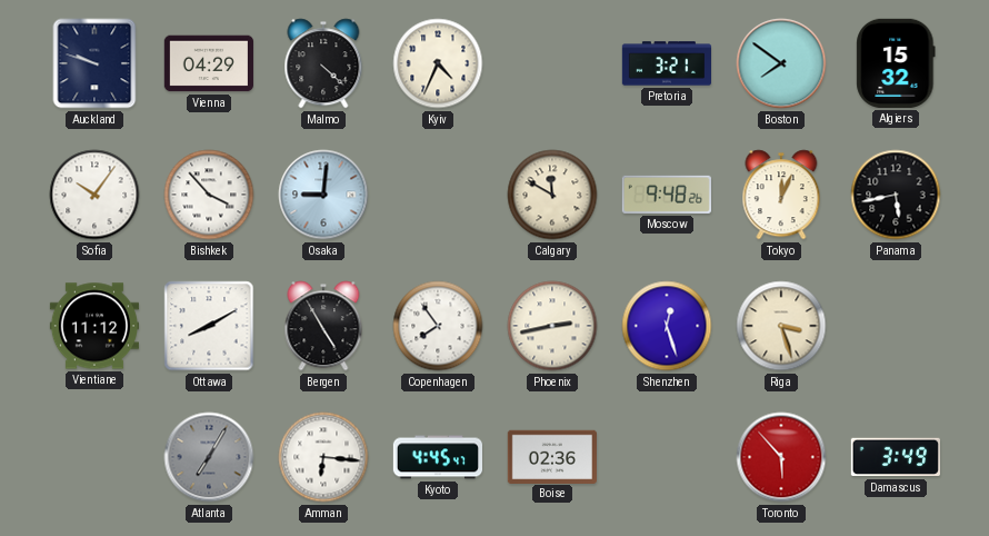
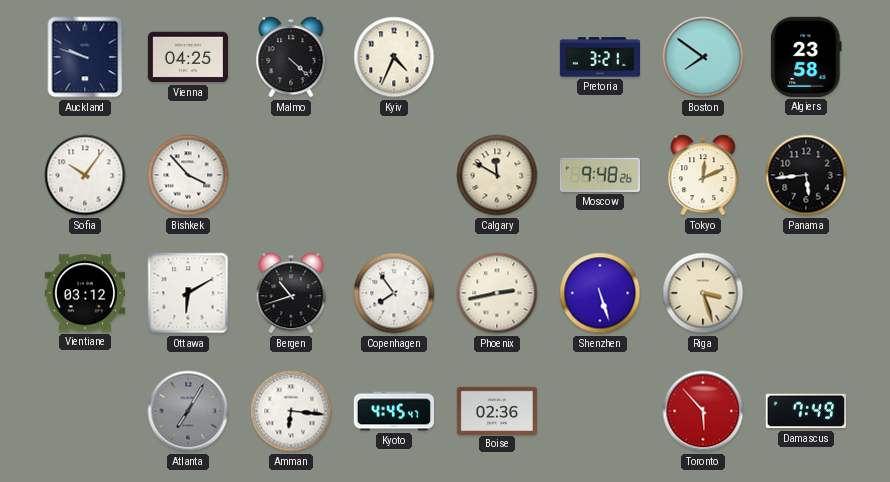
Vienna: 04:29 -> 04:25
Algiers: 15:32 -> 23:58
Osaka: 9:01 -> none
Tokyo: 12:04 -> 12:11
Panama: 5:43 -> 5:44
Vientiane: 11:12 -> 03:12
Ottawa: 8:10 -> 6:10
Bergen: 4:55 -> 10:42
Shenzhen: 12:27 -> 5:27
Damascus: 3:49 -> 7:49
